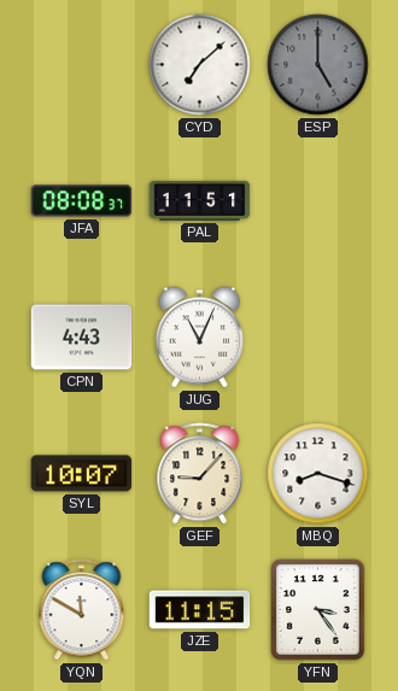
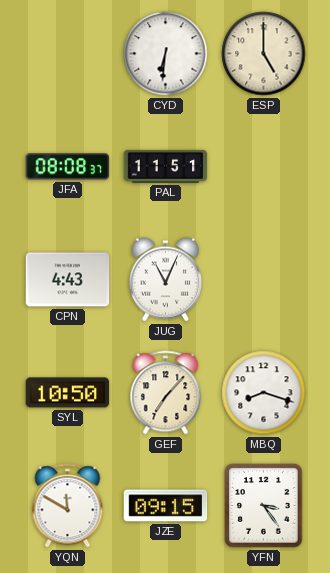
CYD: 7:08 -> 6:31
ESP dial: grey -> cream
SYL: 10:07 -> 10:50
GEF: 9:07 -> 7:07
JZE: 11:15 -> 09:15
